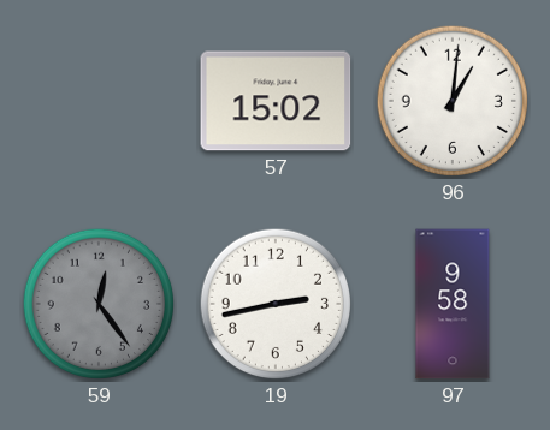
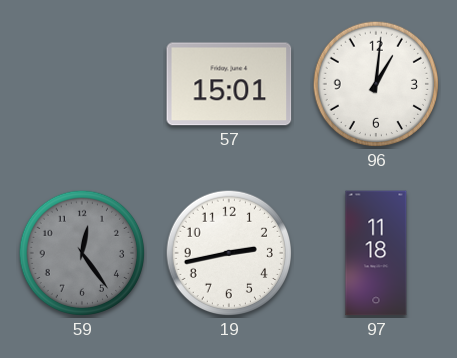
57: 15:02 -> 15:01
97: 9:58 -> 11:18
